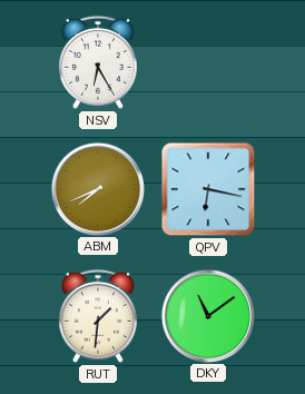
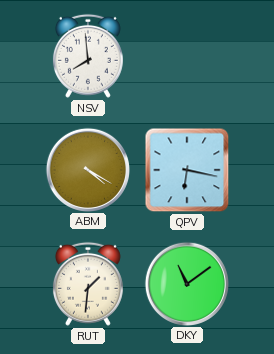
NSV: 6:25 -> 7:59
ABM: 7:41 -> 4:20
